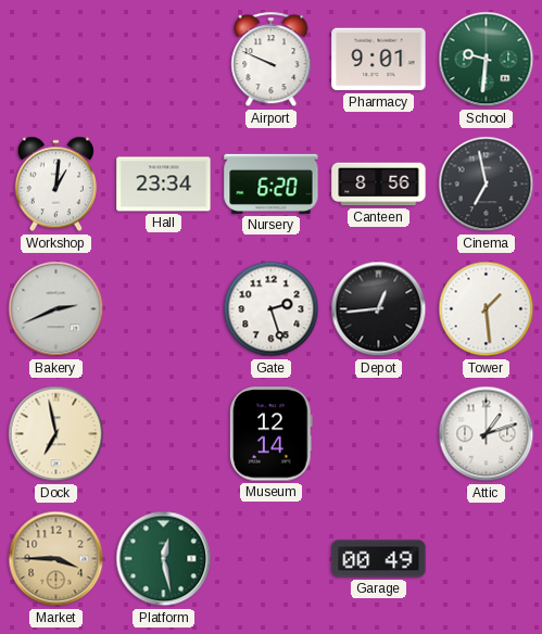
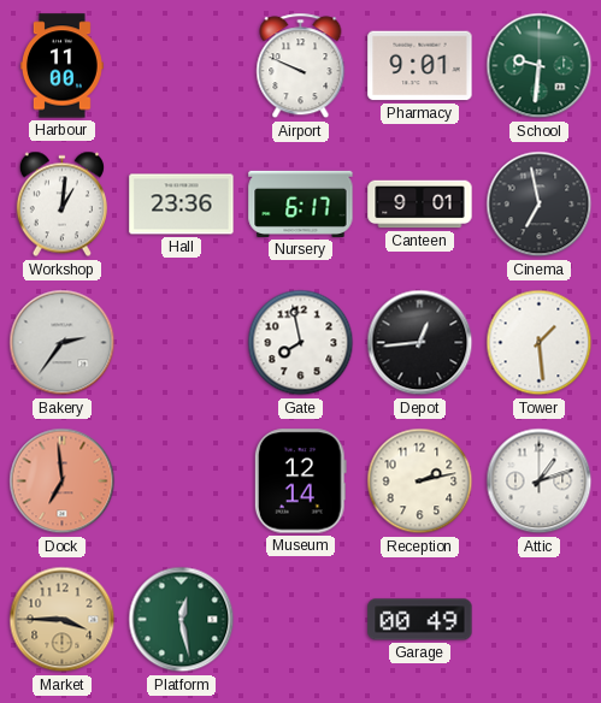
Harbour: none -> 11:00
Hall: 23:34 -> 23:36
Nursery: 6:20 -> 6:17
Canteen: 8:56 -> 9:01
Bakery: 2:41 -> 2:36
Gate: 2:27 -> 7:58
Dock: 6:58 -> 6:59
Dock dial: cream -> salmon
Reception: none -> 2:13
